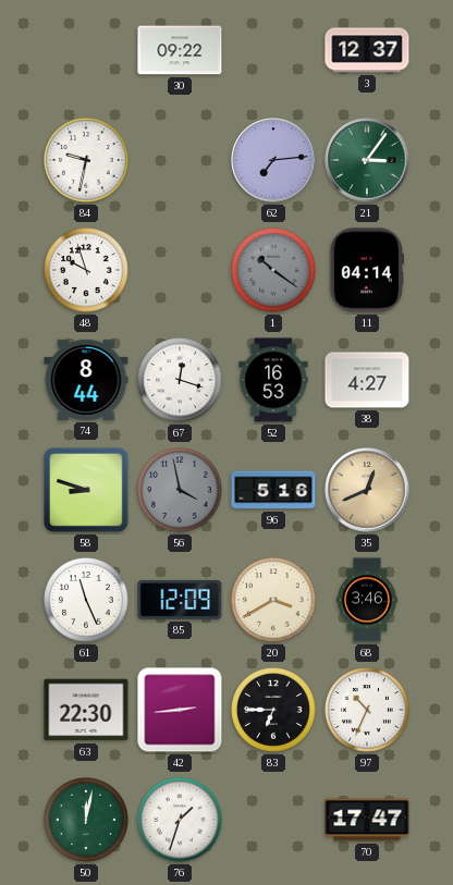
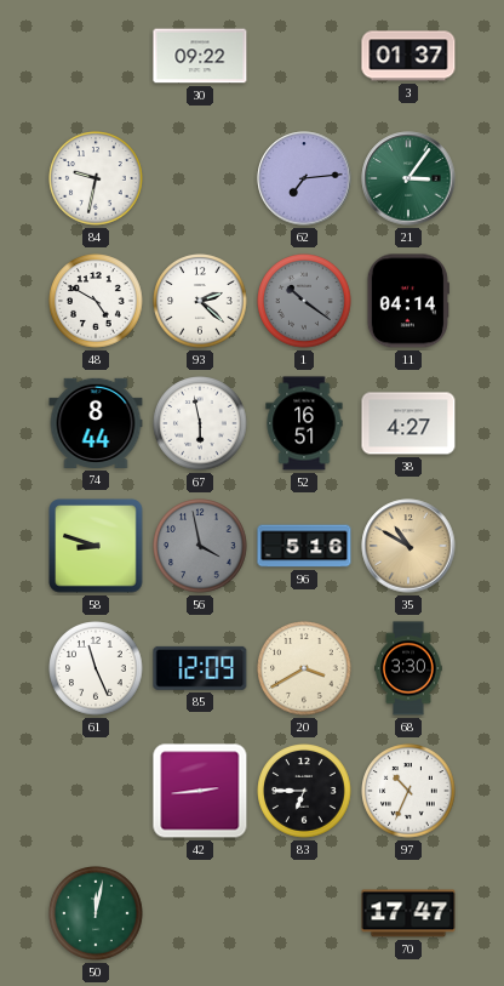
3: 12:37 -> 01:37
48: 9:57 -> 4:50
93: none -> 2:22
67: 12:18 -> 5:58
52: 16:53 -> 16:51
35: 12:41 -> 10:50
68: 3:46 -> 3:30
63: 22:30 -> none
76: 1:33 -> none
